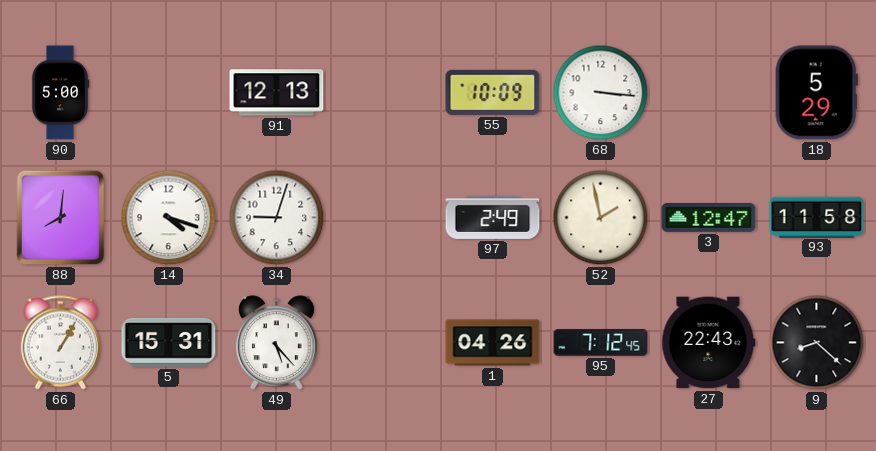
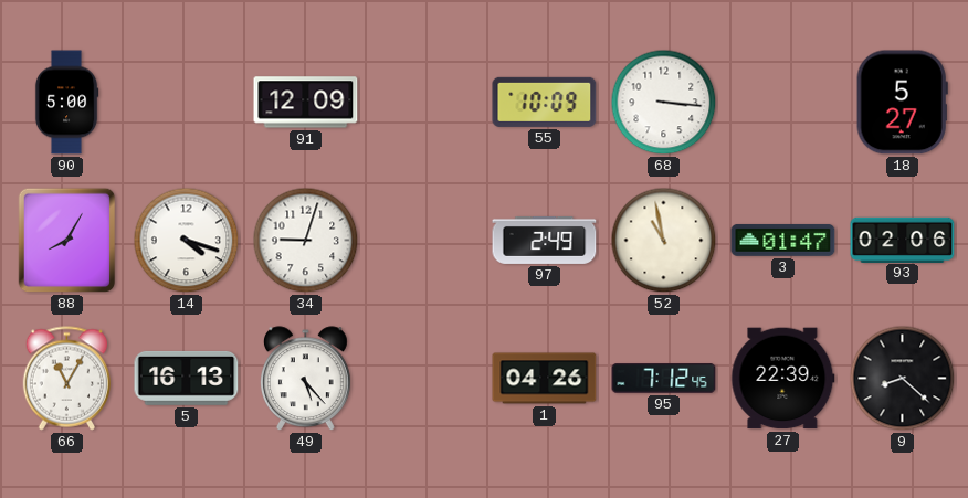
91: 12:13 -> 12:09
18: 5:29 -> 5:27
88: 8:01 -> 8:05
52: 1:58 -> 10:58
3: 12:47 -> 01:47
93: 11:58 -> 02:06
66: 1:05 -> 11:05
5: 15:31 -> 16:13
27: 22:43 -> 22:39
